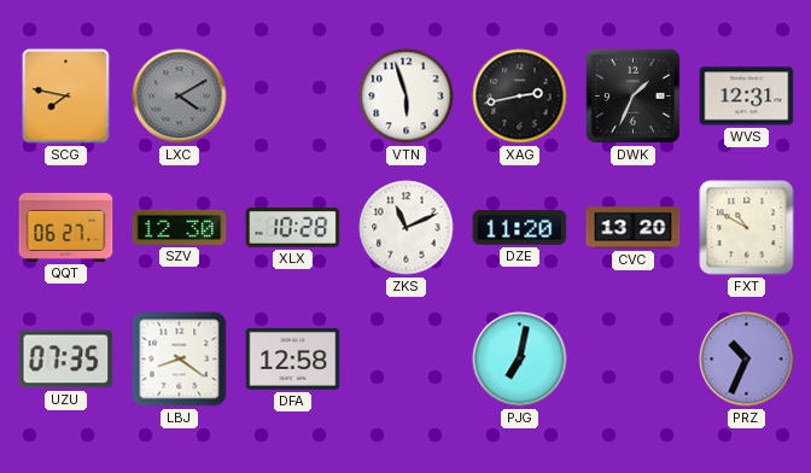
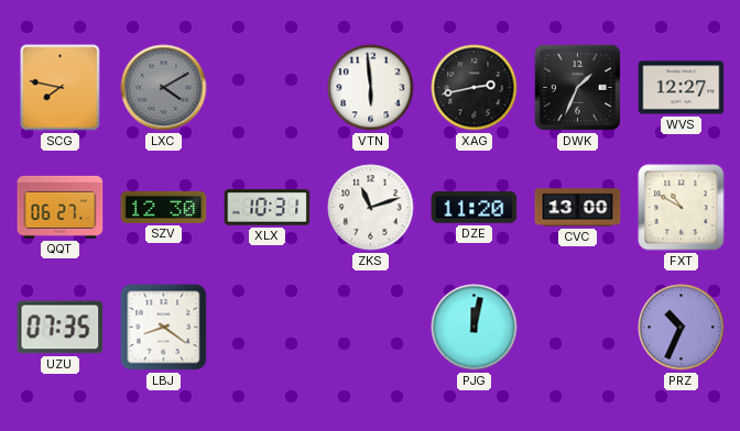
VTN: 5:57 -> 5:59
WVS: 12:31 -> 12:27
XLX: 10:28 -> 10:31
ZKS: 11:11 -> 11:12
CVC: 13:20 -> 13:00
DFA: 12:58 -> none
PJG: 7:02 -> 12:02
